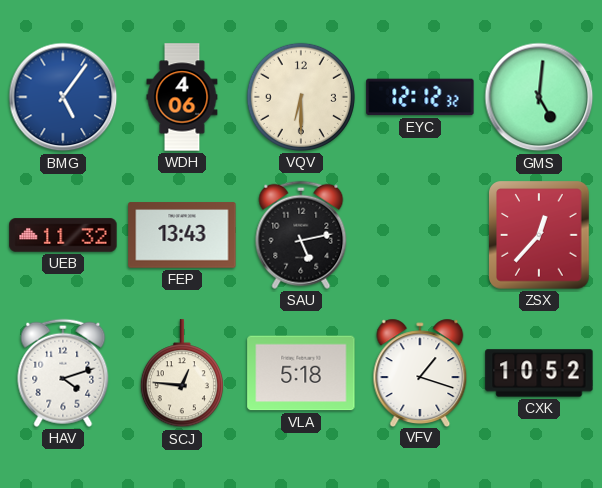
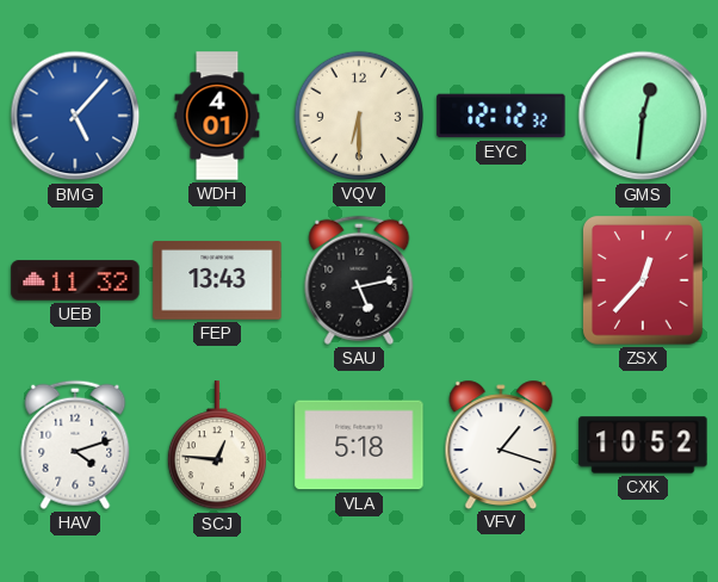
BMG: 5:06 -> 5:07
WDH: 4:06 -> 4:01
GMS: 5:01 -> 12:31
